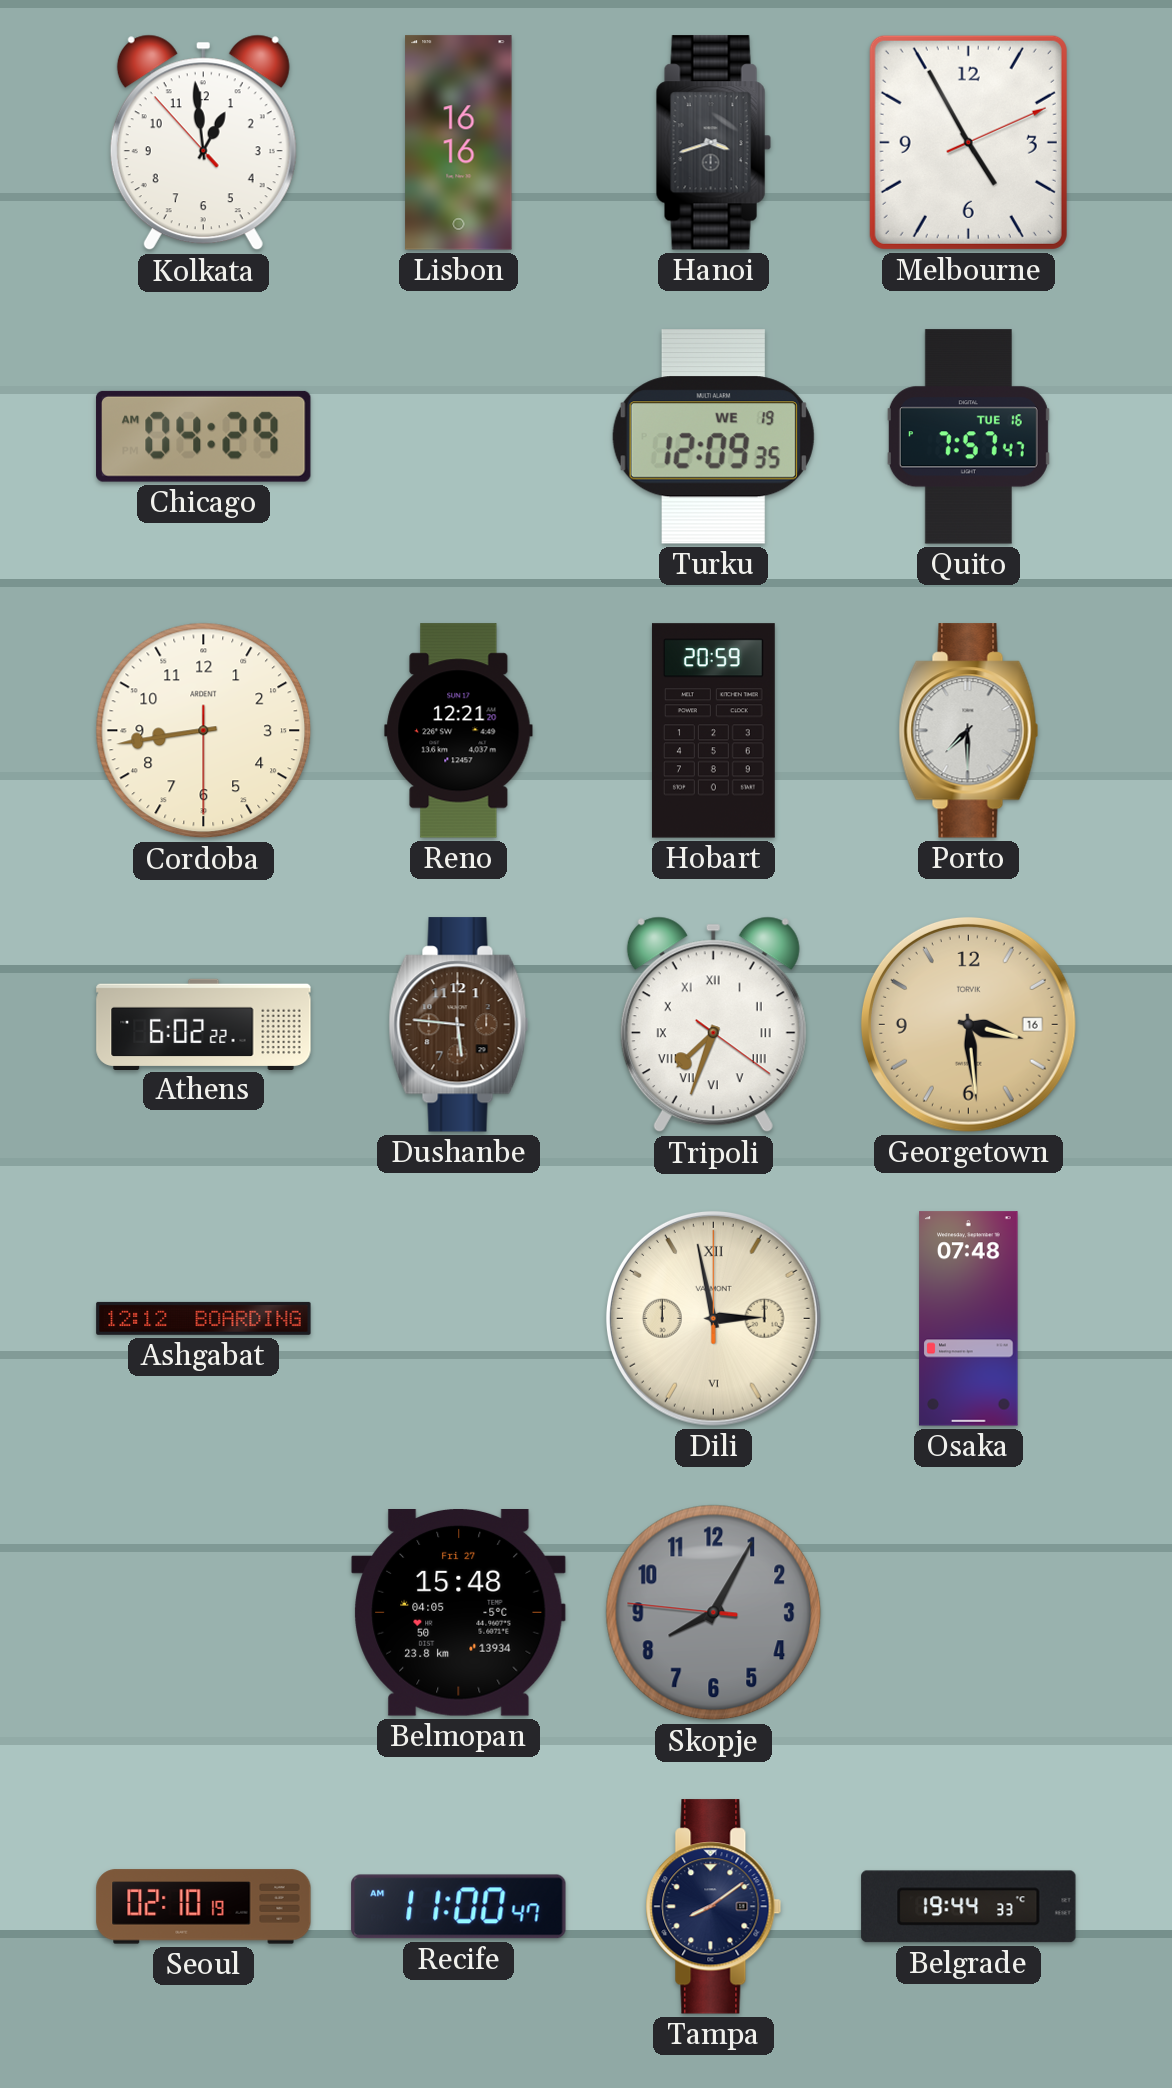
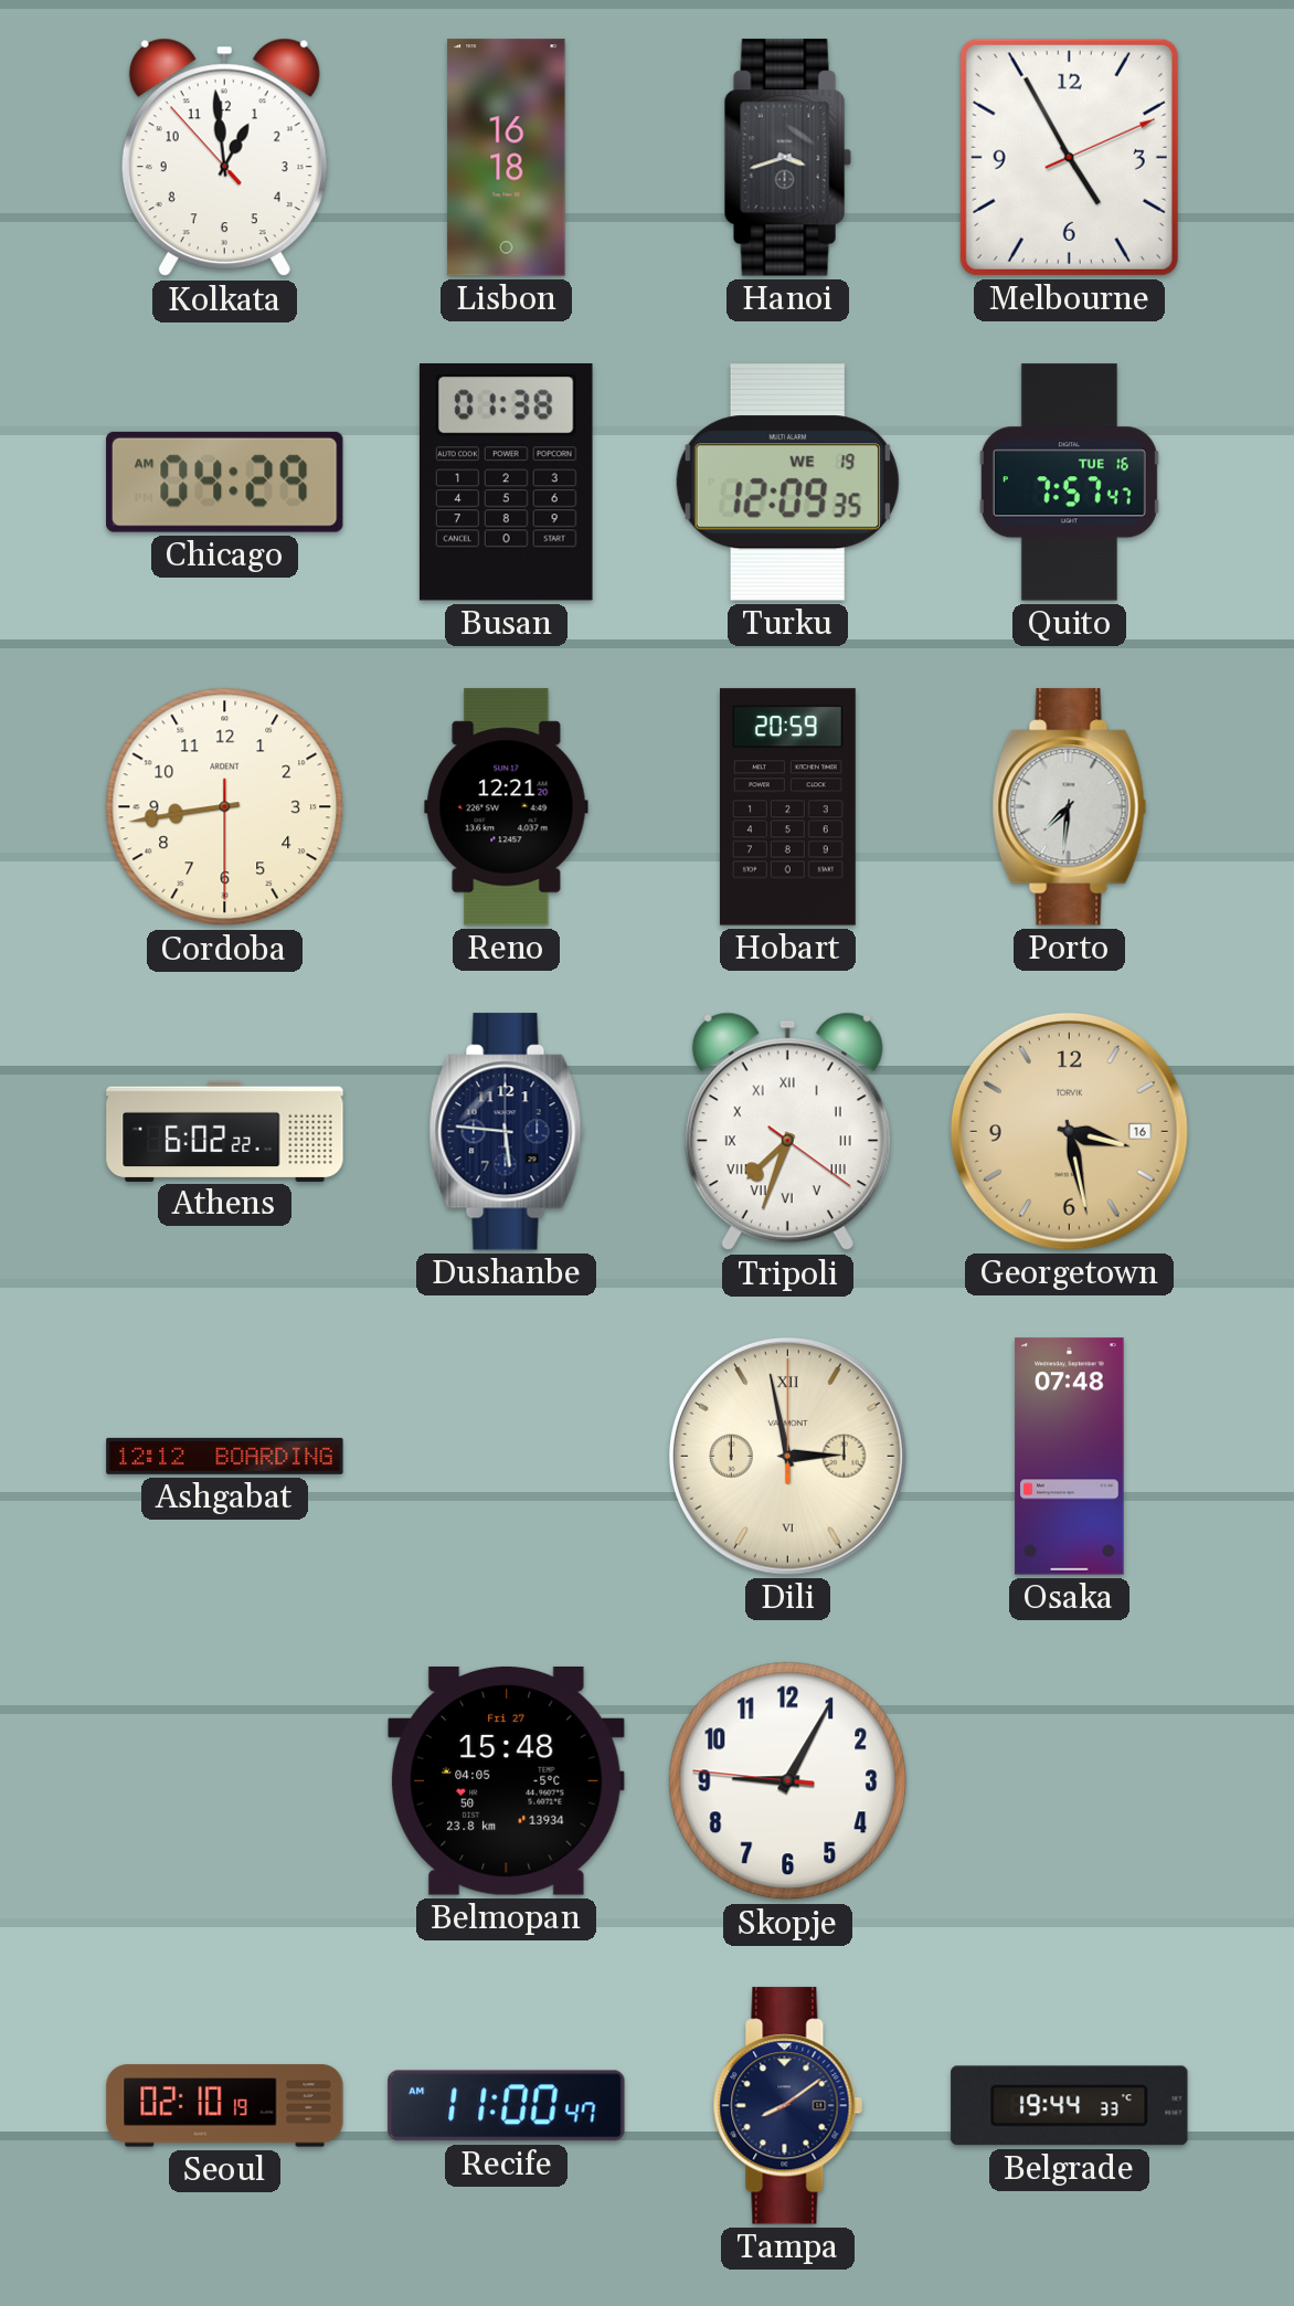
Lisbon: 16:16 -> 16:18
Busan: none -> 01:38
Porto: 7:30 -> 7:31
Dushanbe dial: brown -> navy
Georgetown: 3:29 -> 3:28
Skopje: 8:04 -> 9:04
Skopje dial: grey -> white
